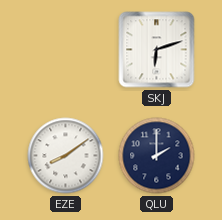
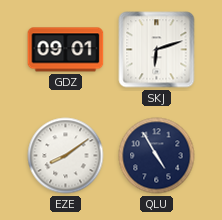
GDZ: none -> 09:01
QLU: 2:00 -> 4:55
